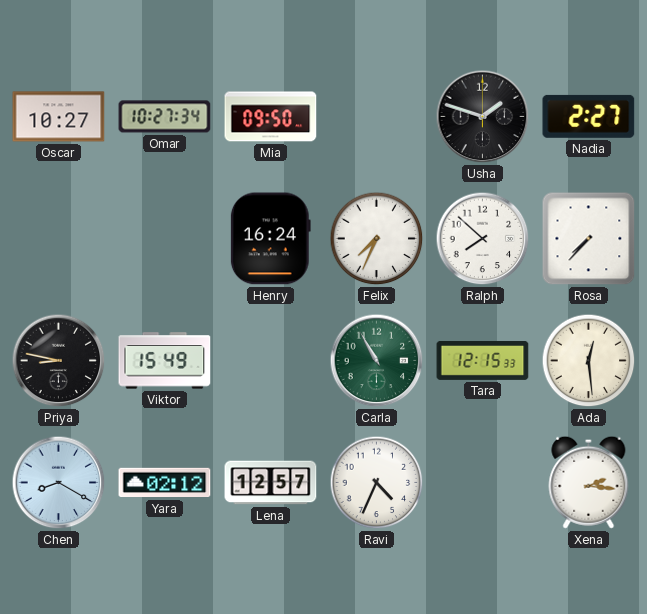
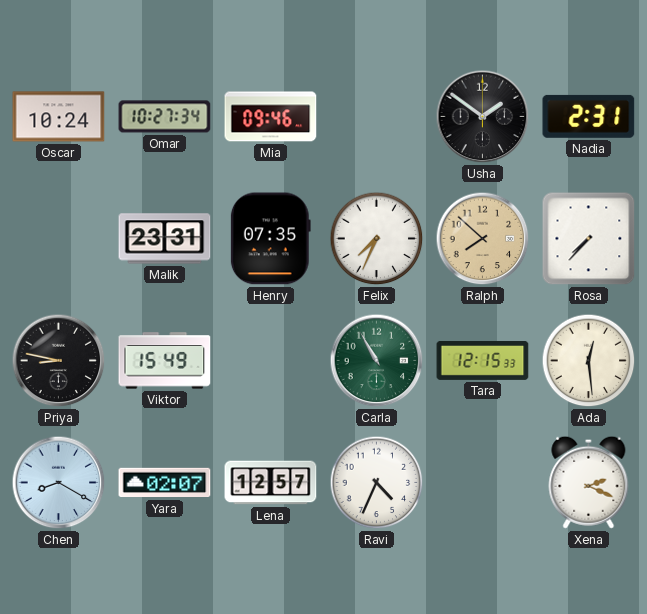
Oscar: 10:27 -> 10:24
Mia: 09:50 -> 09:46
Usha: 1:48 -> 1:51
Nadia: 2:27 -> 2:31
Malik: none -> 23:31
Henry: 16:24 -> 07:35
Ralph dial: white -> champagne
Yara: 02:12 -> 02:07
Xena: 2:16 -> 2:19
